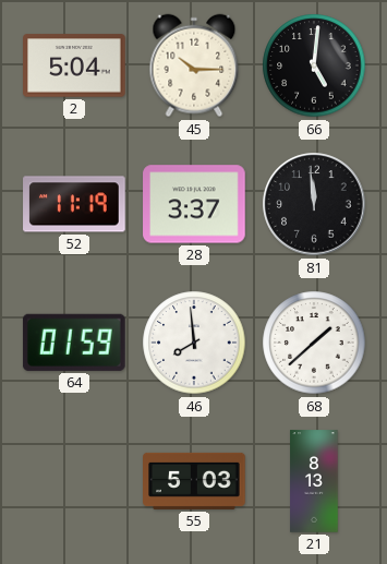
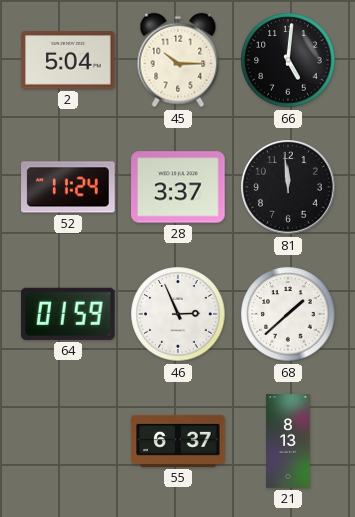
52: 11:19 -> 11:24
46: 7:59 -> 2:56
55: 5:03 -> 6:37
